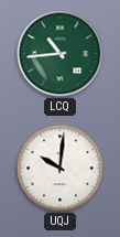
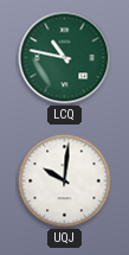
LCQ: 10:44 -> 10:47
